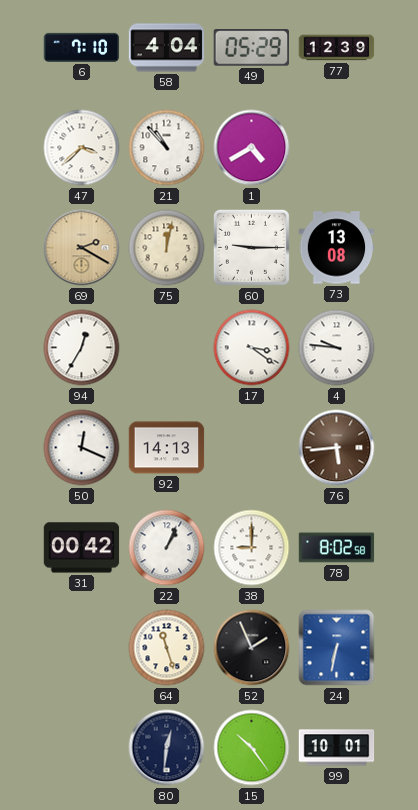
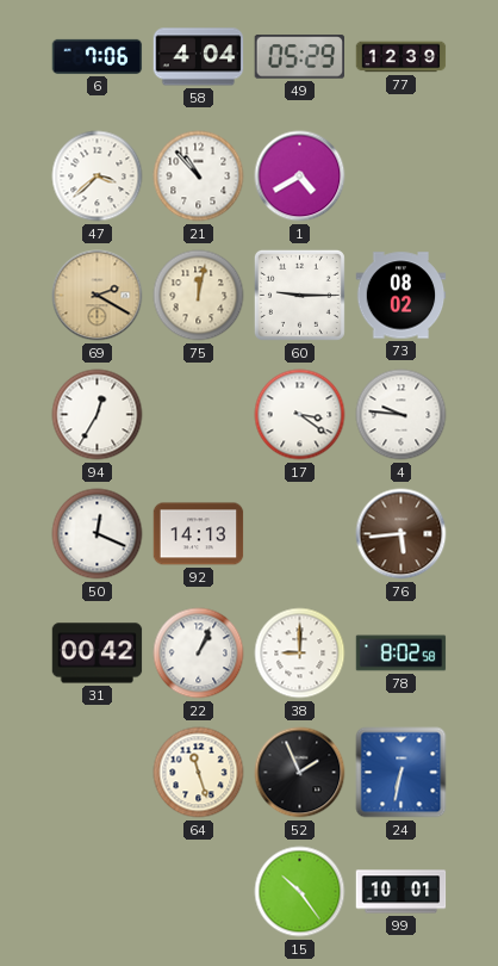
6: 7:10 -> 7:06
73: 13:08 -> 08:02
80: 12:31 -> none
